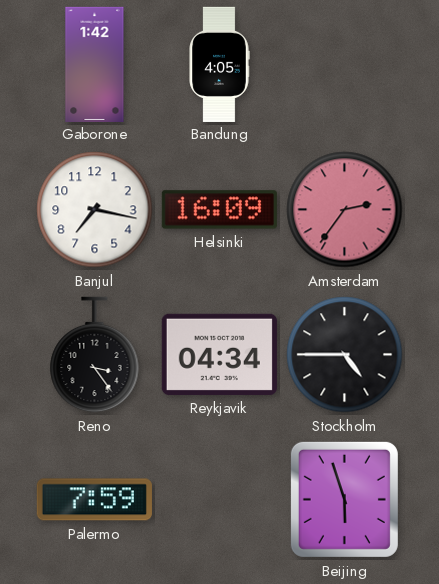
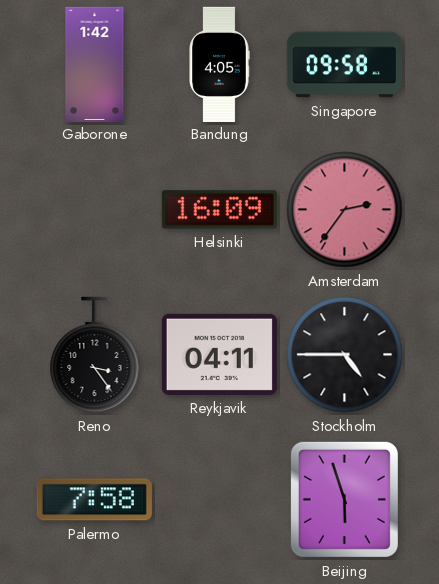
Singapore: none -> 09:58
Banjul: 7:17 -> none
Reykjavik: 04:34 -> 04:11
Palermo: 7:59 -> 7:58
